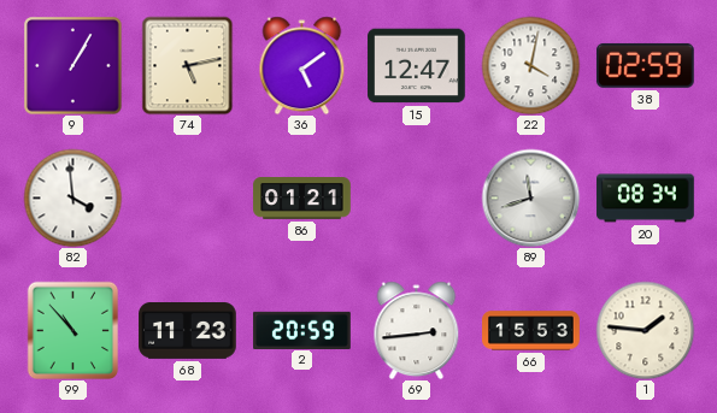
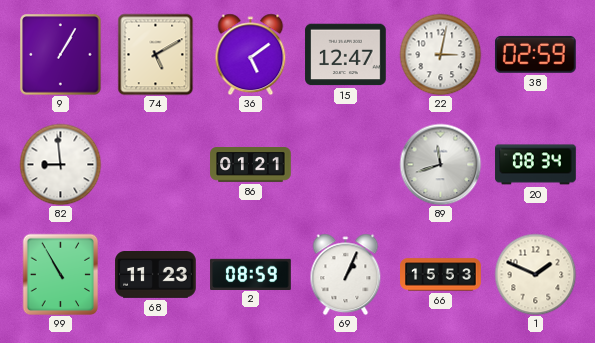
74: 5:13 -> 5:10
22: 4:02 -> 3:02
82: 3:59 -> 8:59
99: 10:53 -> 10:55
2: 20:59 -> 08:59
69: 2:44 -> 1:04
1: 1:46 -> 1:49
